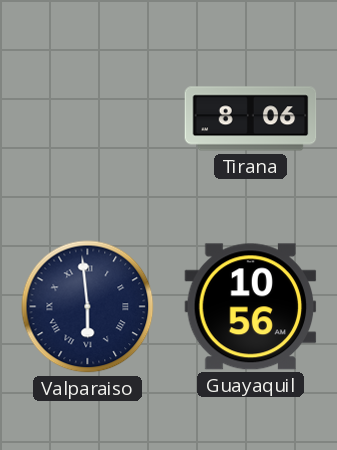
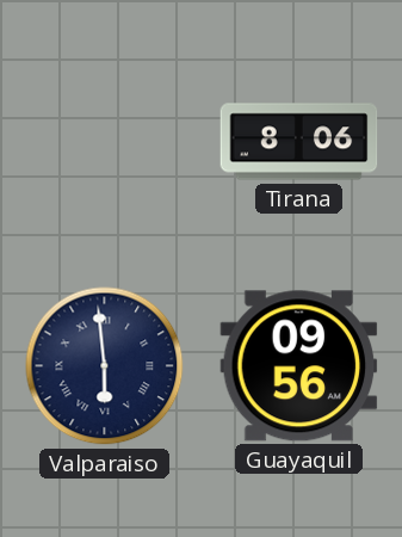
Guayaquil: 10:56 -> 09:56
